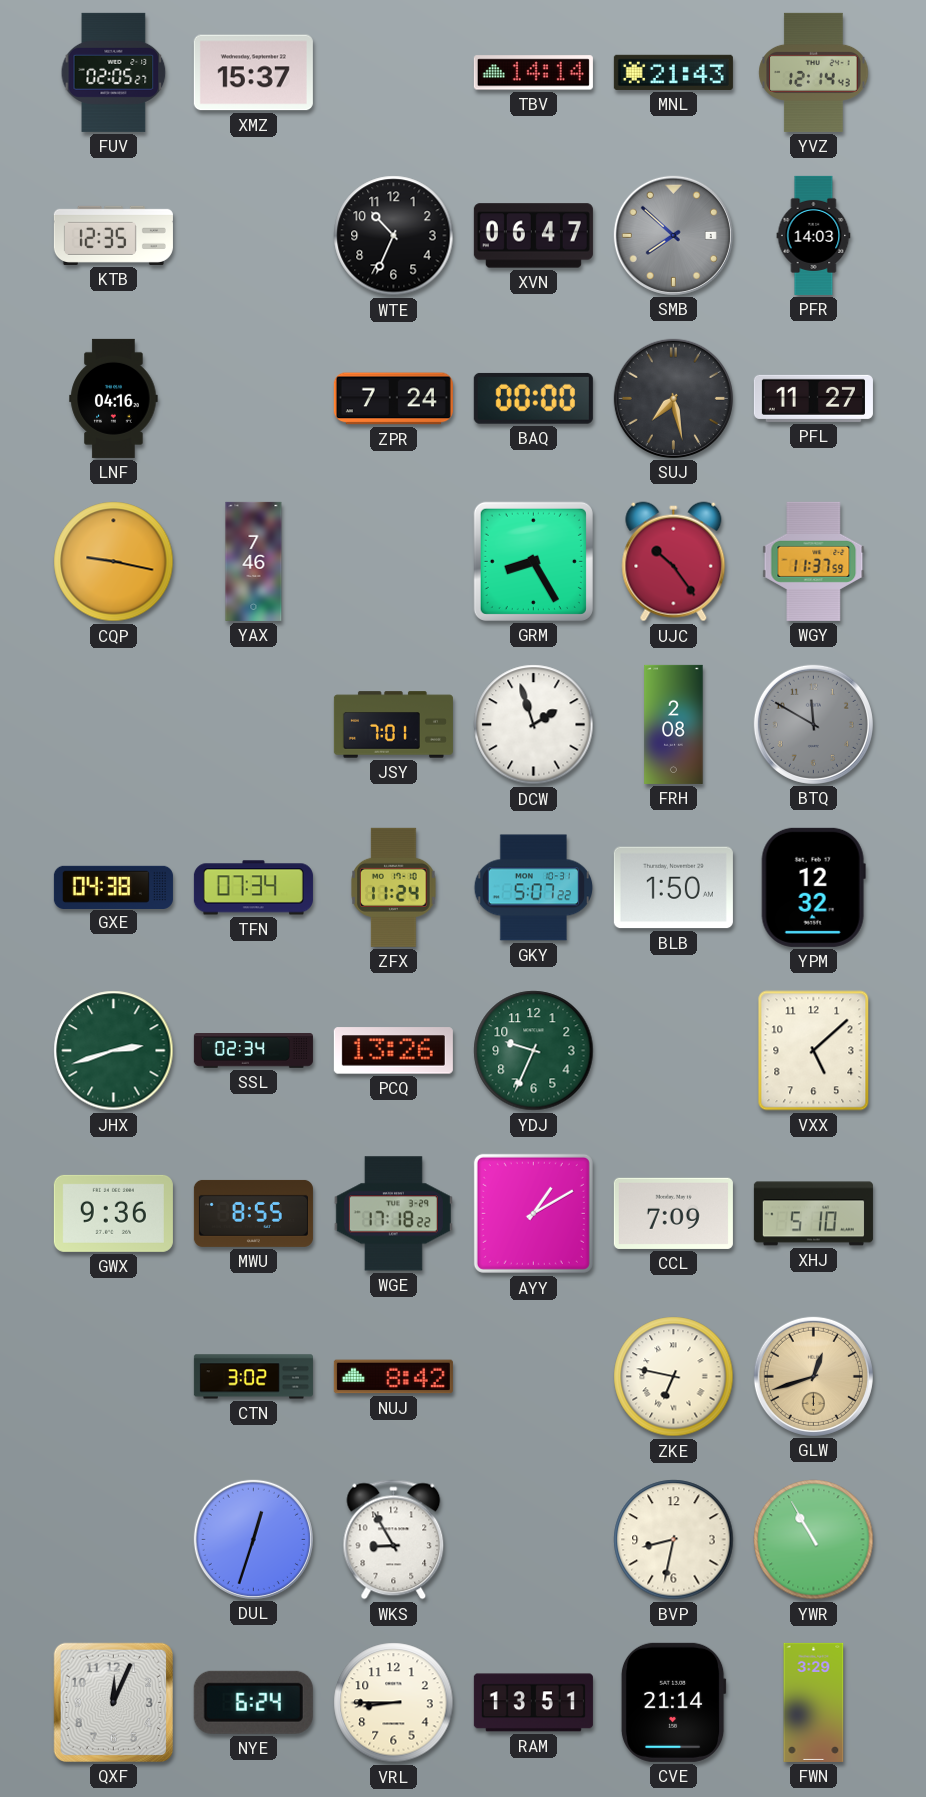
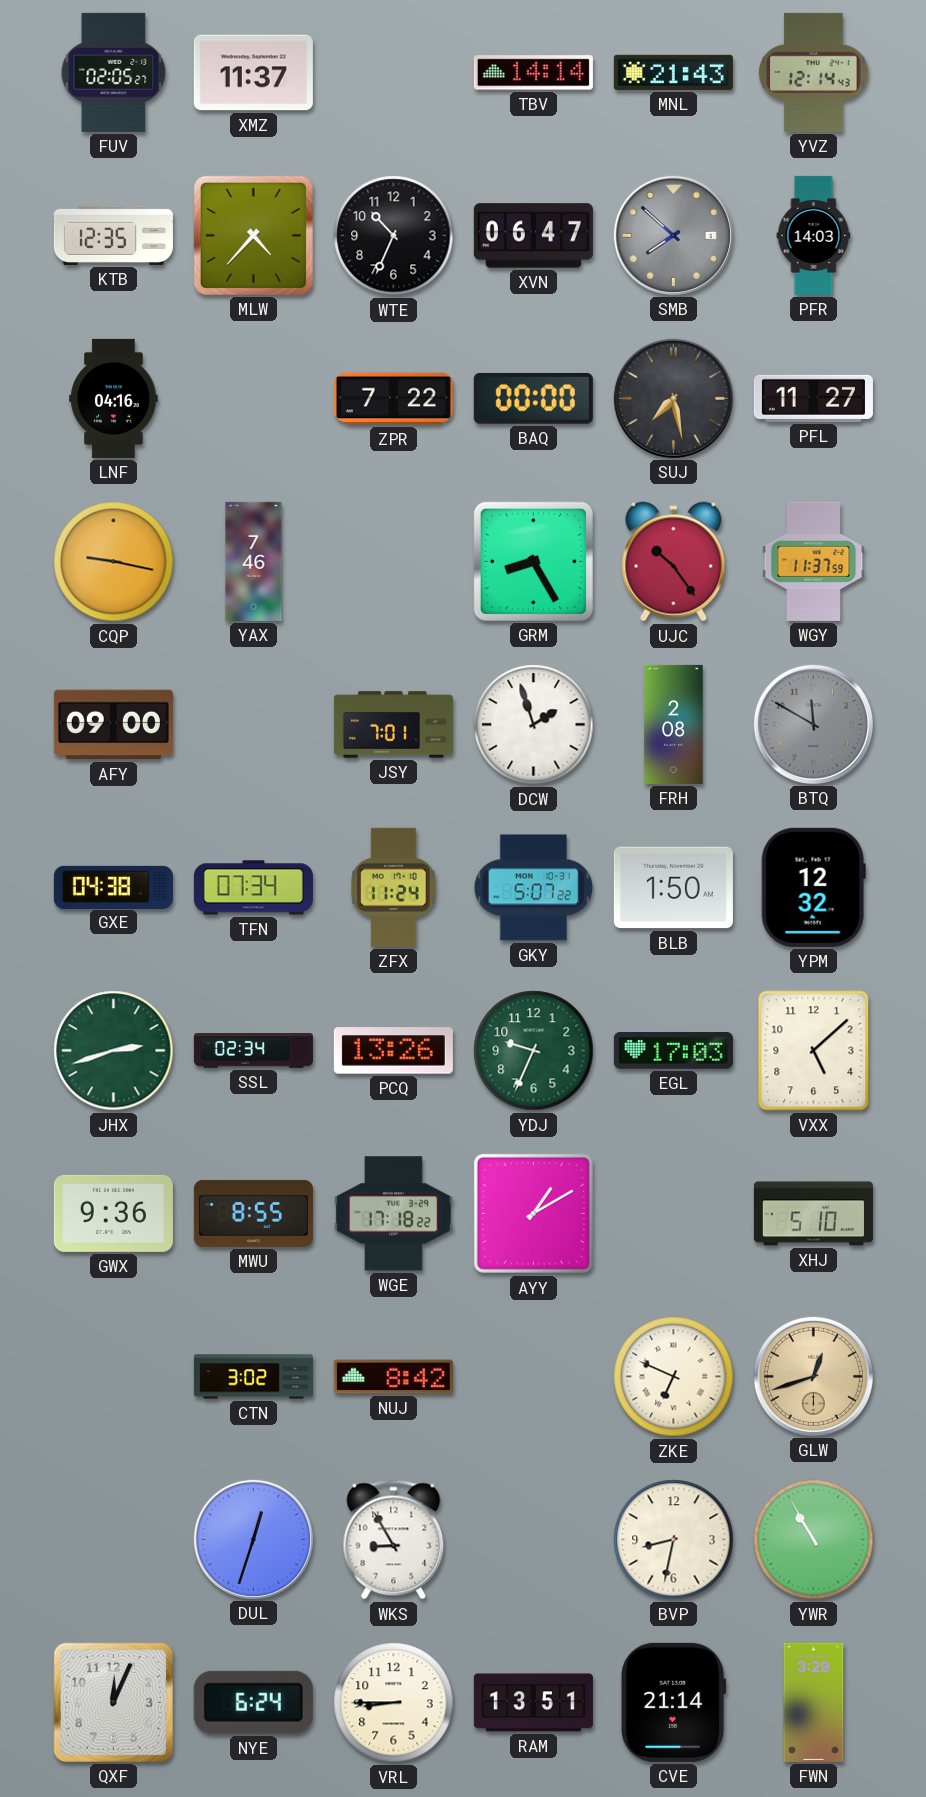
XMZ: 15:37 -> 11:37
MLW: none -> 4:37
ZPR: 7:24 -> 7:22
AFY: none -> 09:00
EGL: none -> 17:03
CCL: 7:09 -> none
ZKE: 6:47 -> 6:49
